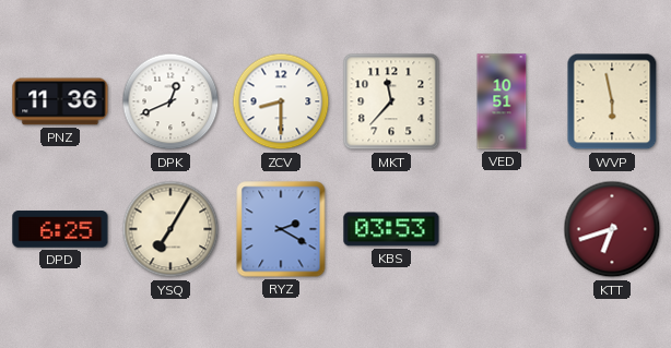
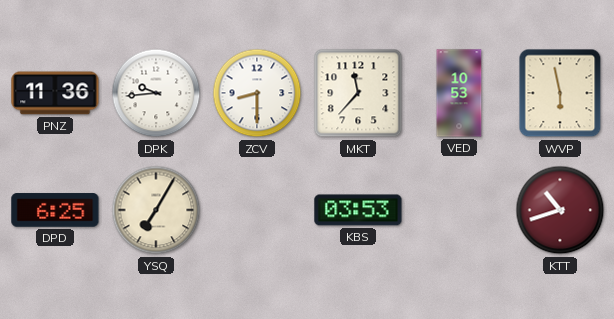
DPK: 12:41 -> 9:44
VED: 10:51 -> 10:53
RYZ: 2:20 -> none
KTT: 6:42 -> 10:42
